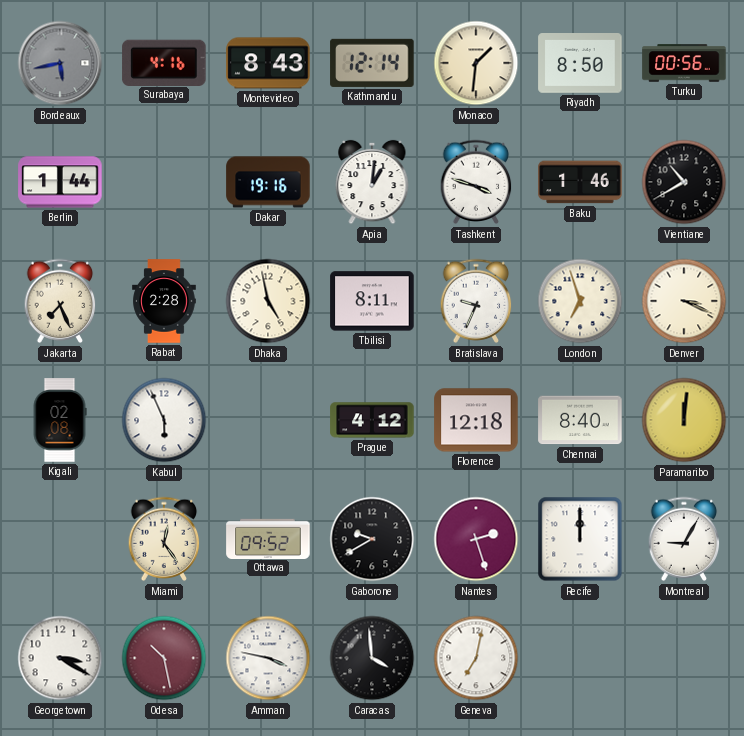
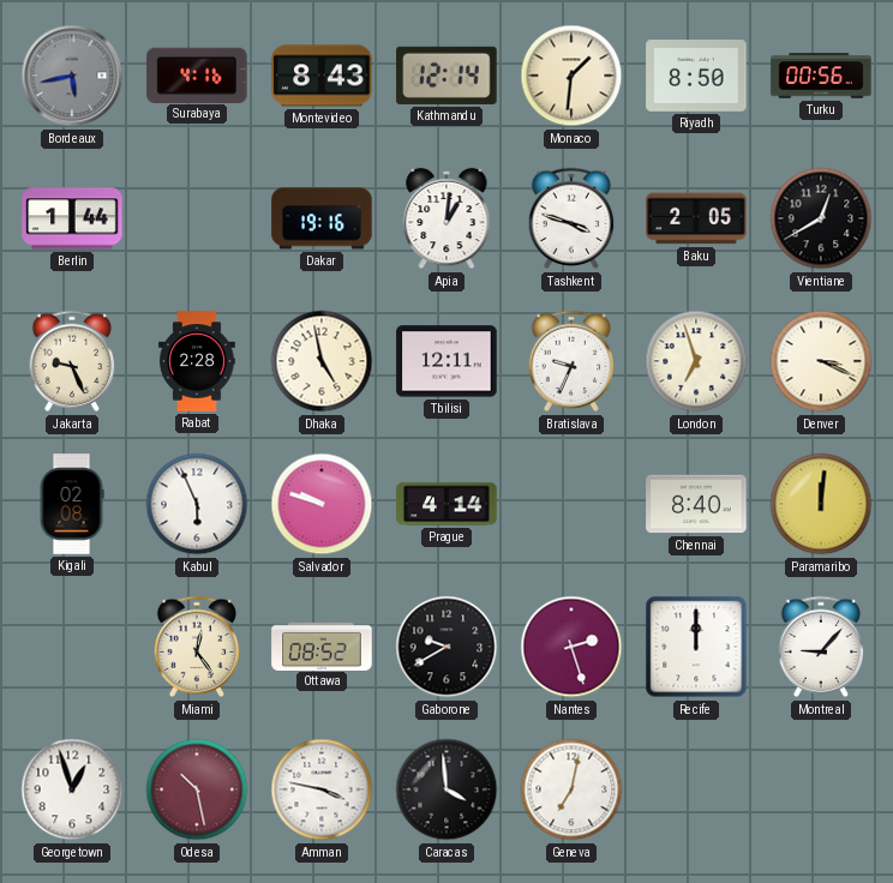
Baku: 1:46 -> 2:05
Vientiane: 10:40 -> 12:40
Jakarta: 7:26 -> 9:26
Tbilisi: 8:11 -> 12:11
Salvador: none -> 9:48
Prague: 4:12 -> 4:14
Florence: 12:18 -> none
Ottawa: 09:52 -> 08:52
Montreal: 9:05 -> 9:07
Georgetown: 3:20 -> 12:57
